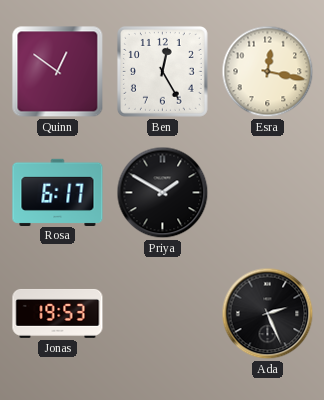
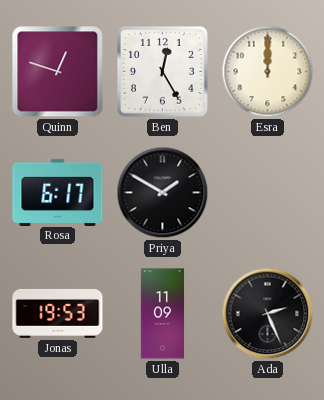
Quinn: 12:51 -> 12:48
Esra: 12:17 -> 12:00
Ulla: none -> 11:09
